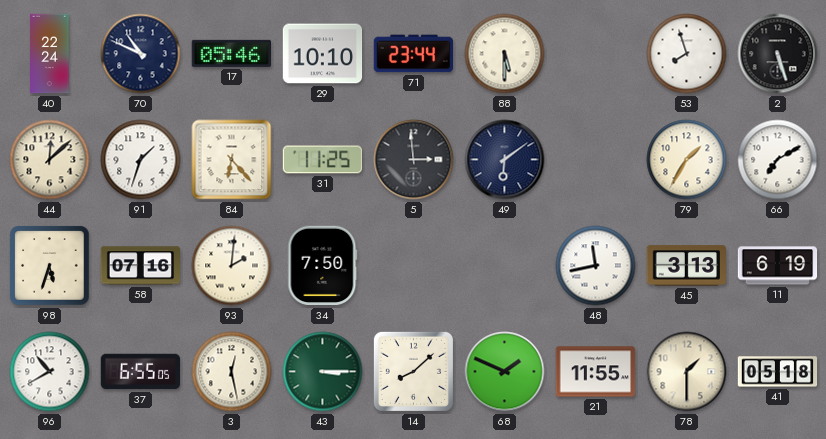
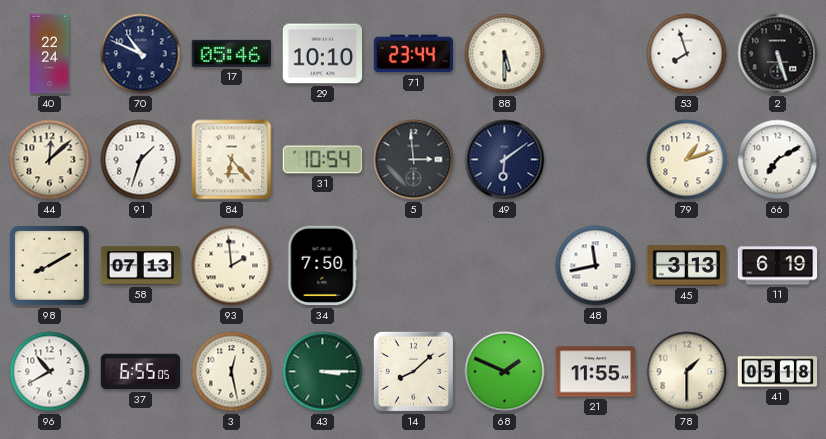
31: 11:25 -> 10:54
79: 1:35 -> 1:12
98: 5:33 -> 8:10
58: 07:16 -> 07:13
93: 2:01 -> 1:59
